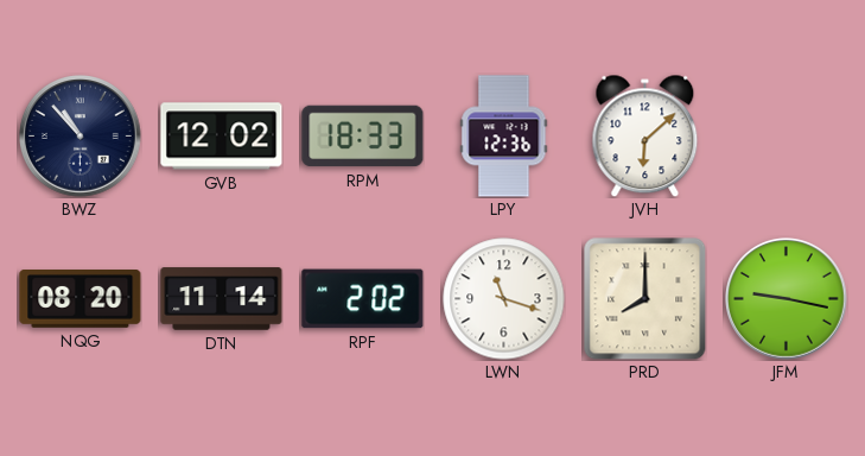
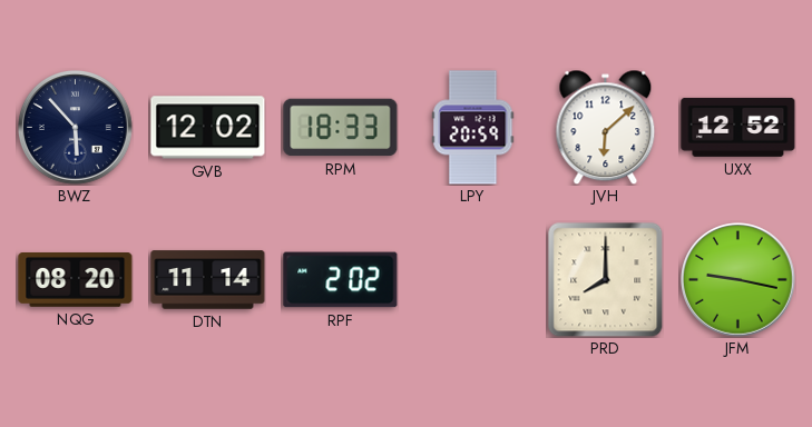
BWZ: 10:53 -> 5:53
LPY: 12:36 -> 20:59
UXX: none -> 12:52
LWN: 11:18 -> none
